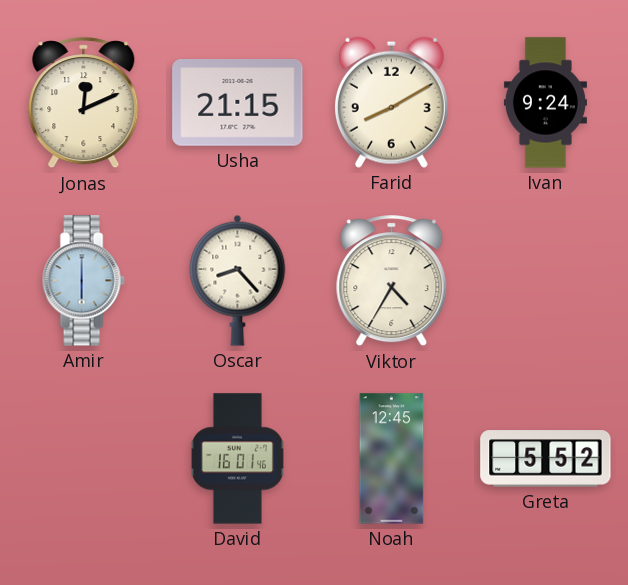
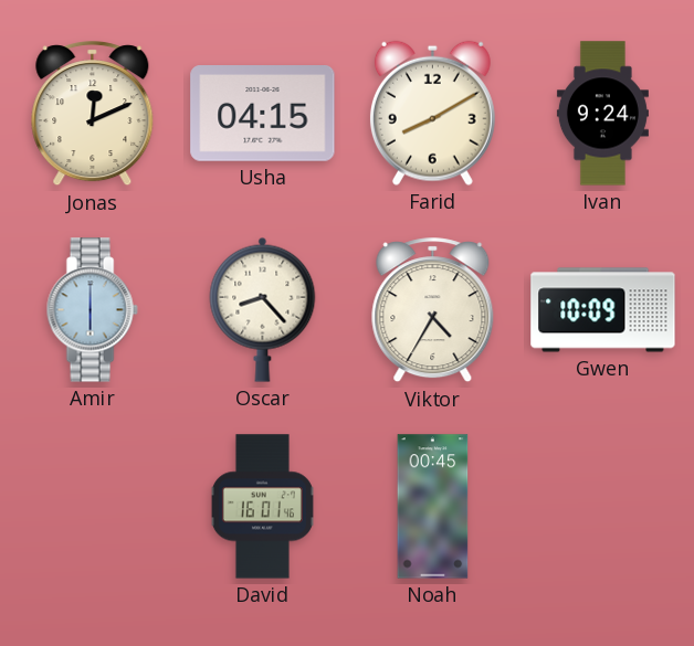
Usha: 21:15 -> 04:15
Gwen: none -> 10:09
Noah: 12:45 -> 00:45
Greta: 5:52 -> none
